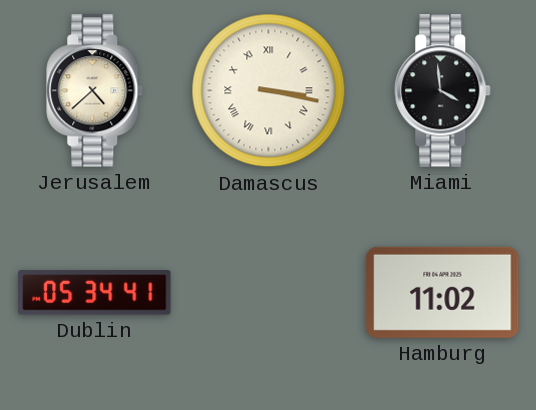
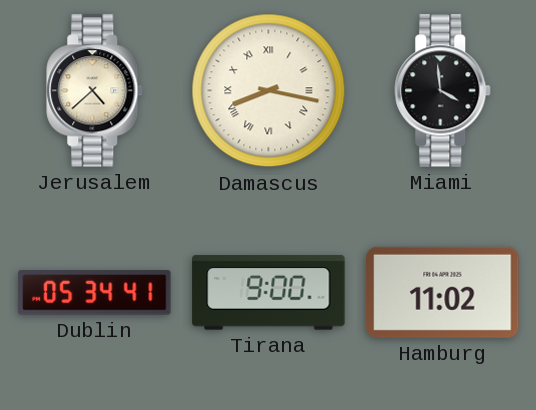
Damascus: 3:17 -> 8:17
Tirana: none -> 9:00
